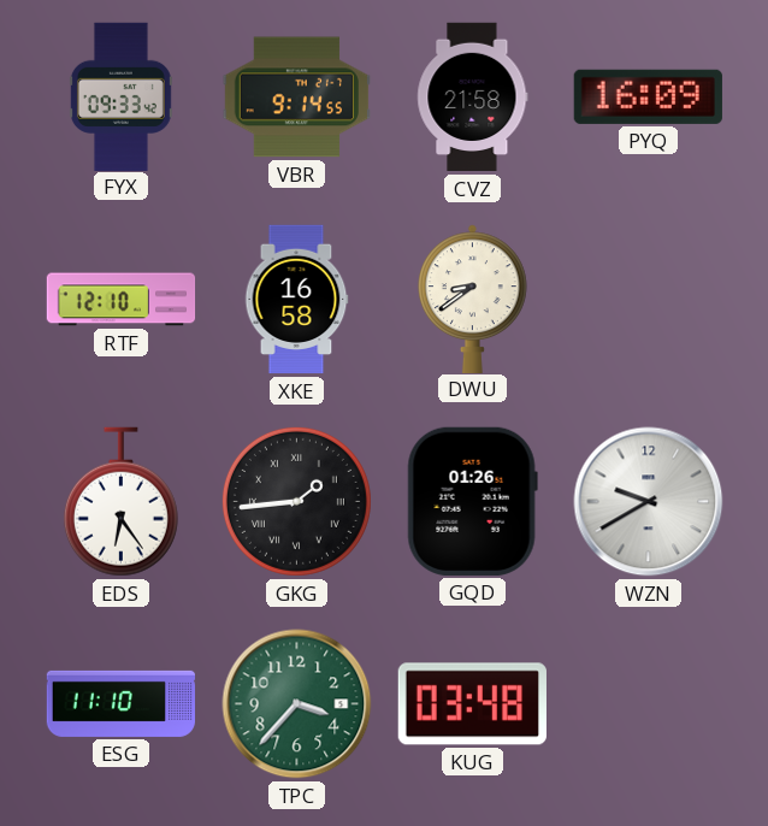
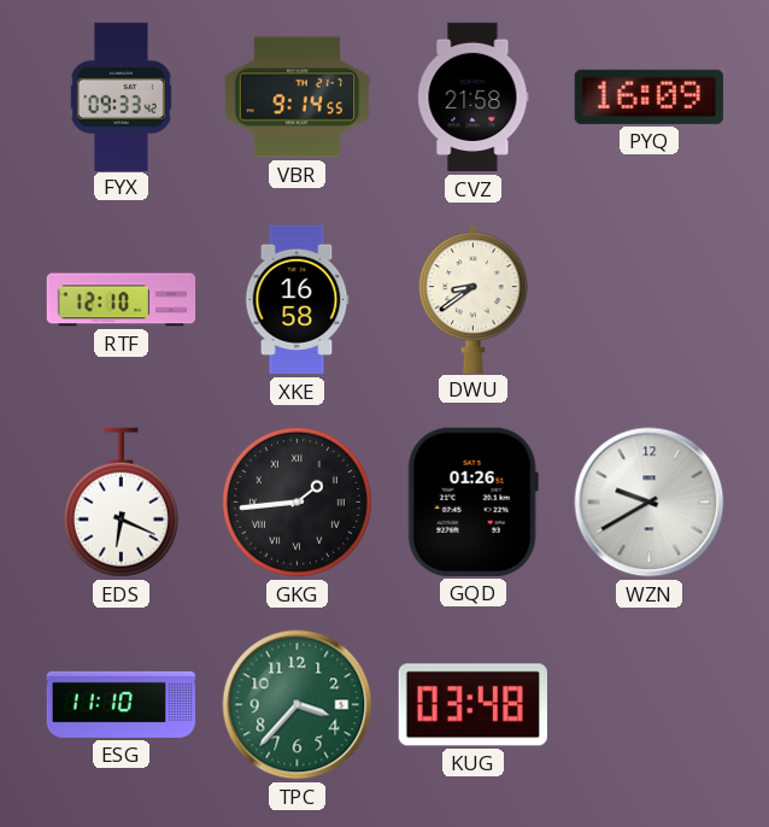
EDS: 6:24 -> 6:19
